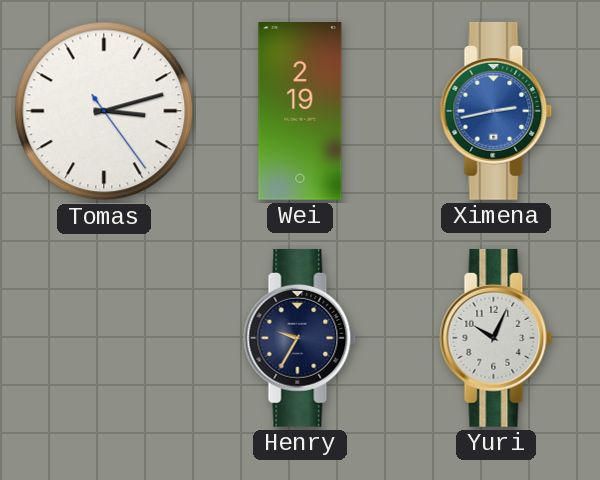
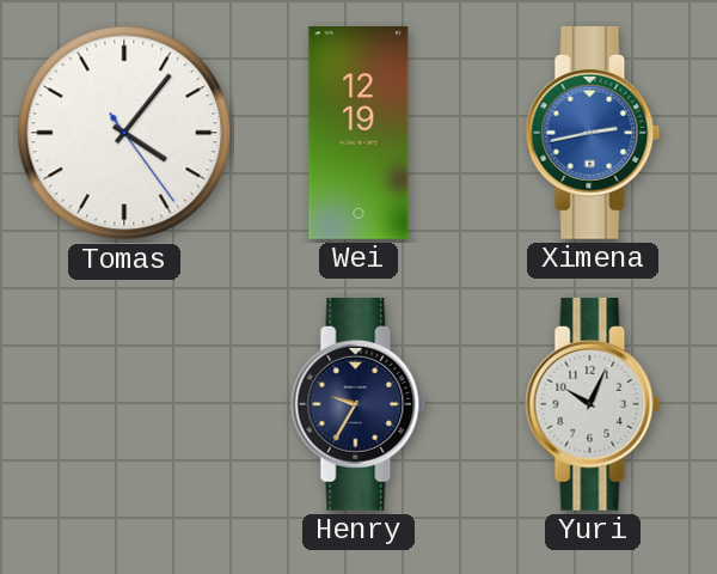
Tomas: 3:12 -> 4:06
Wei: 2:19 -> 12:19
